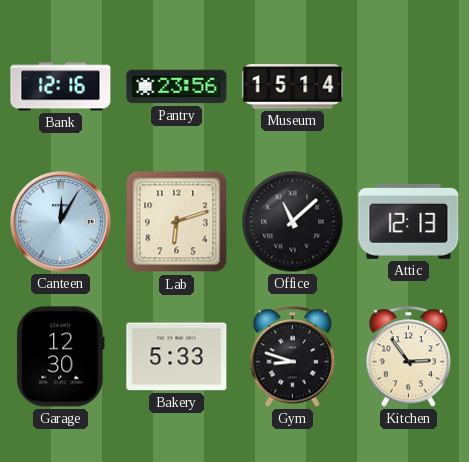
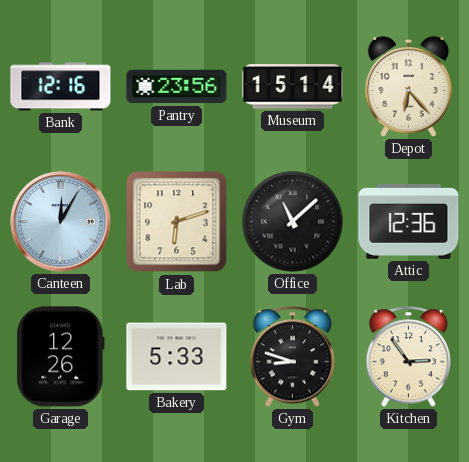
Depot: none -> 6:23
Attic: 12:13 -> 12:36
Garage: 12:30 -> 12:26
